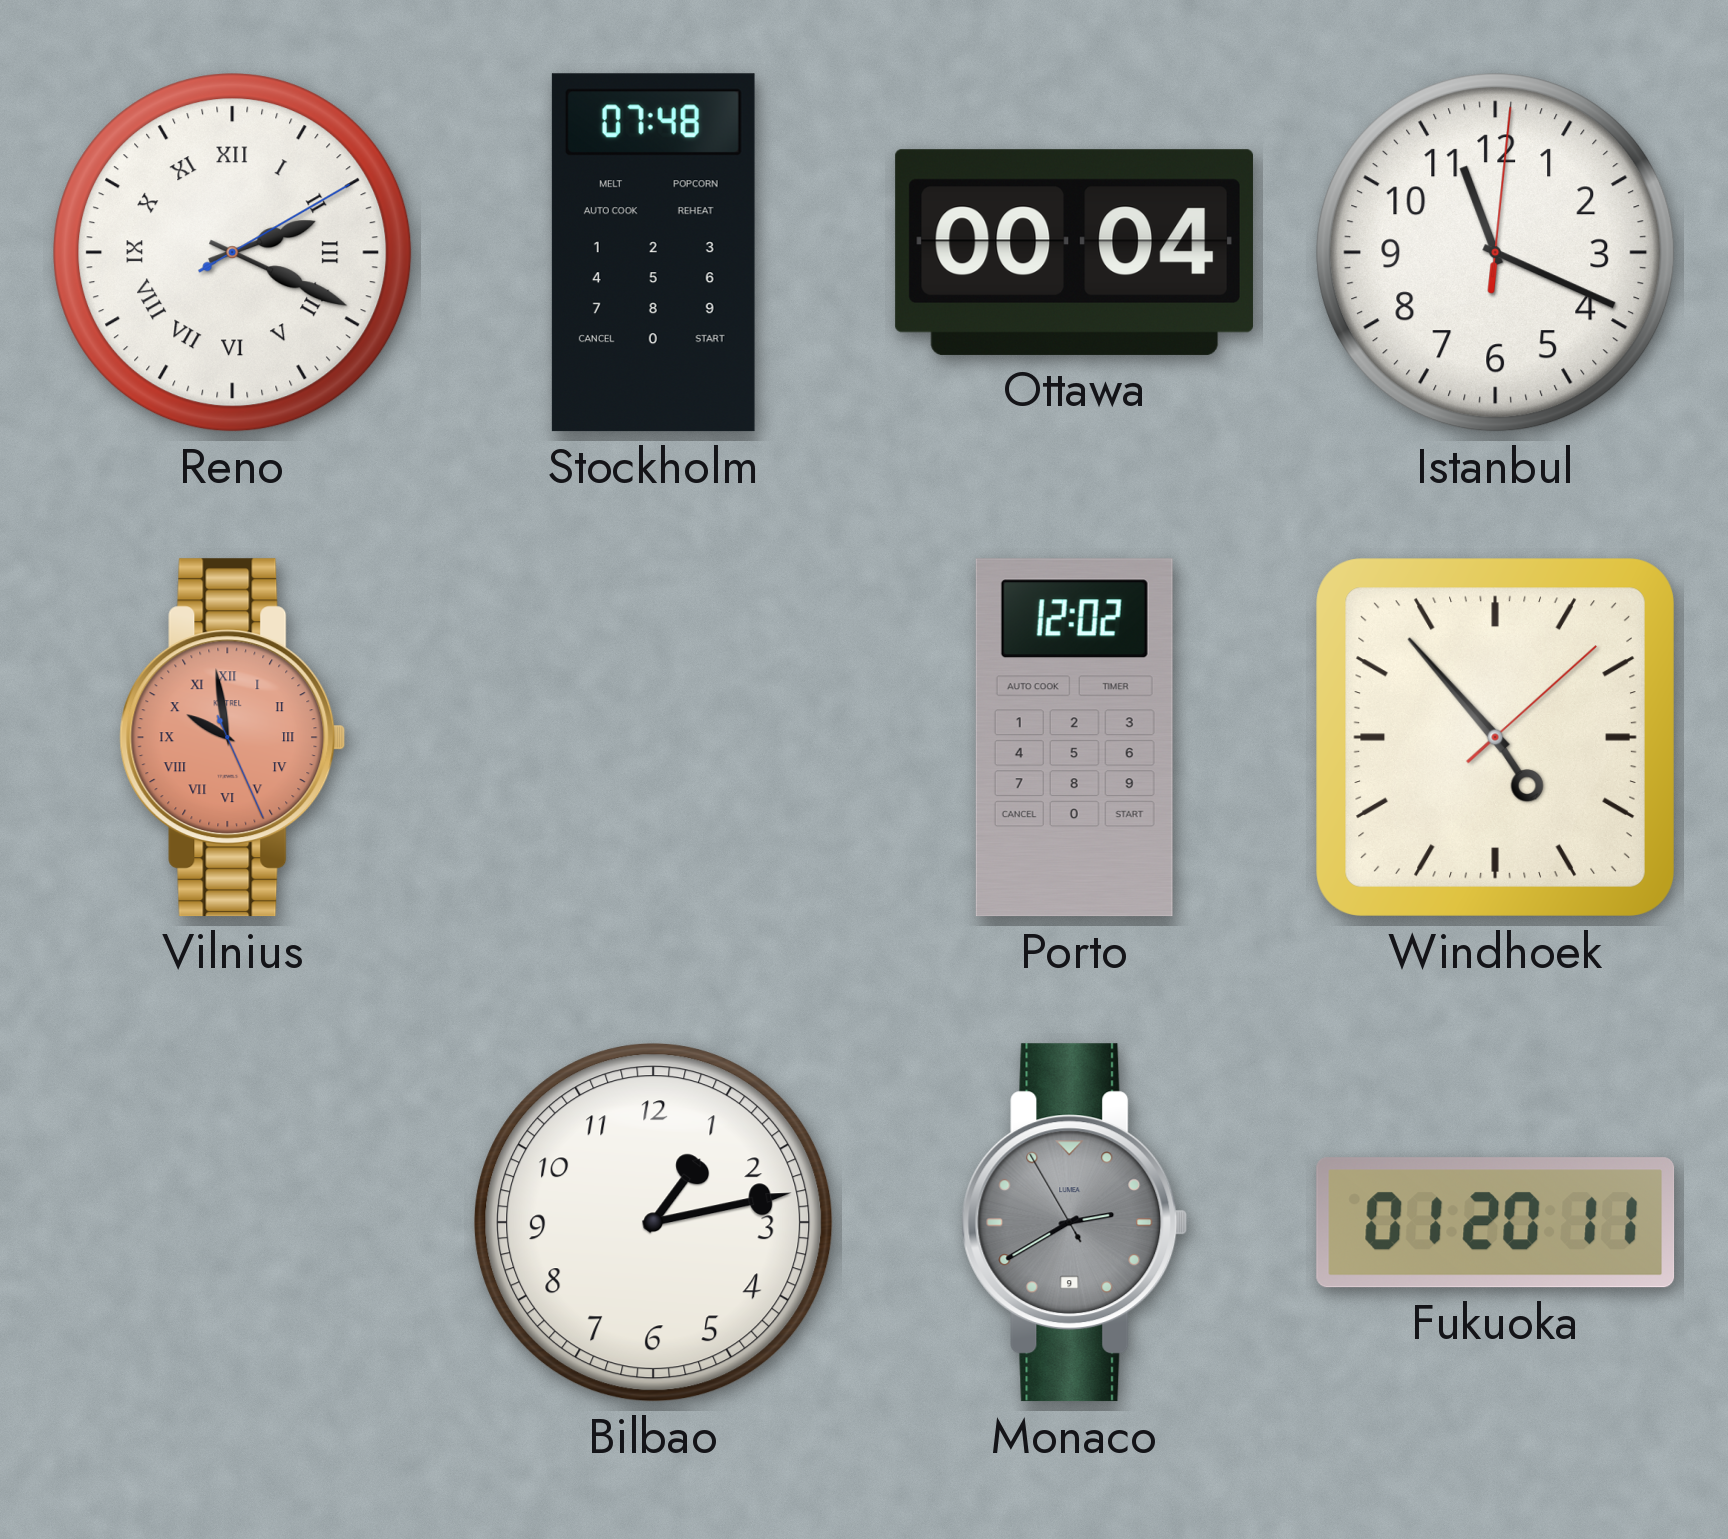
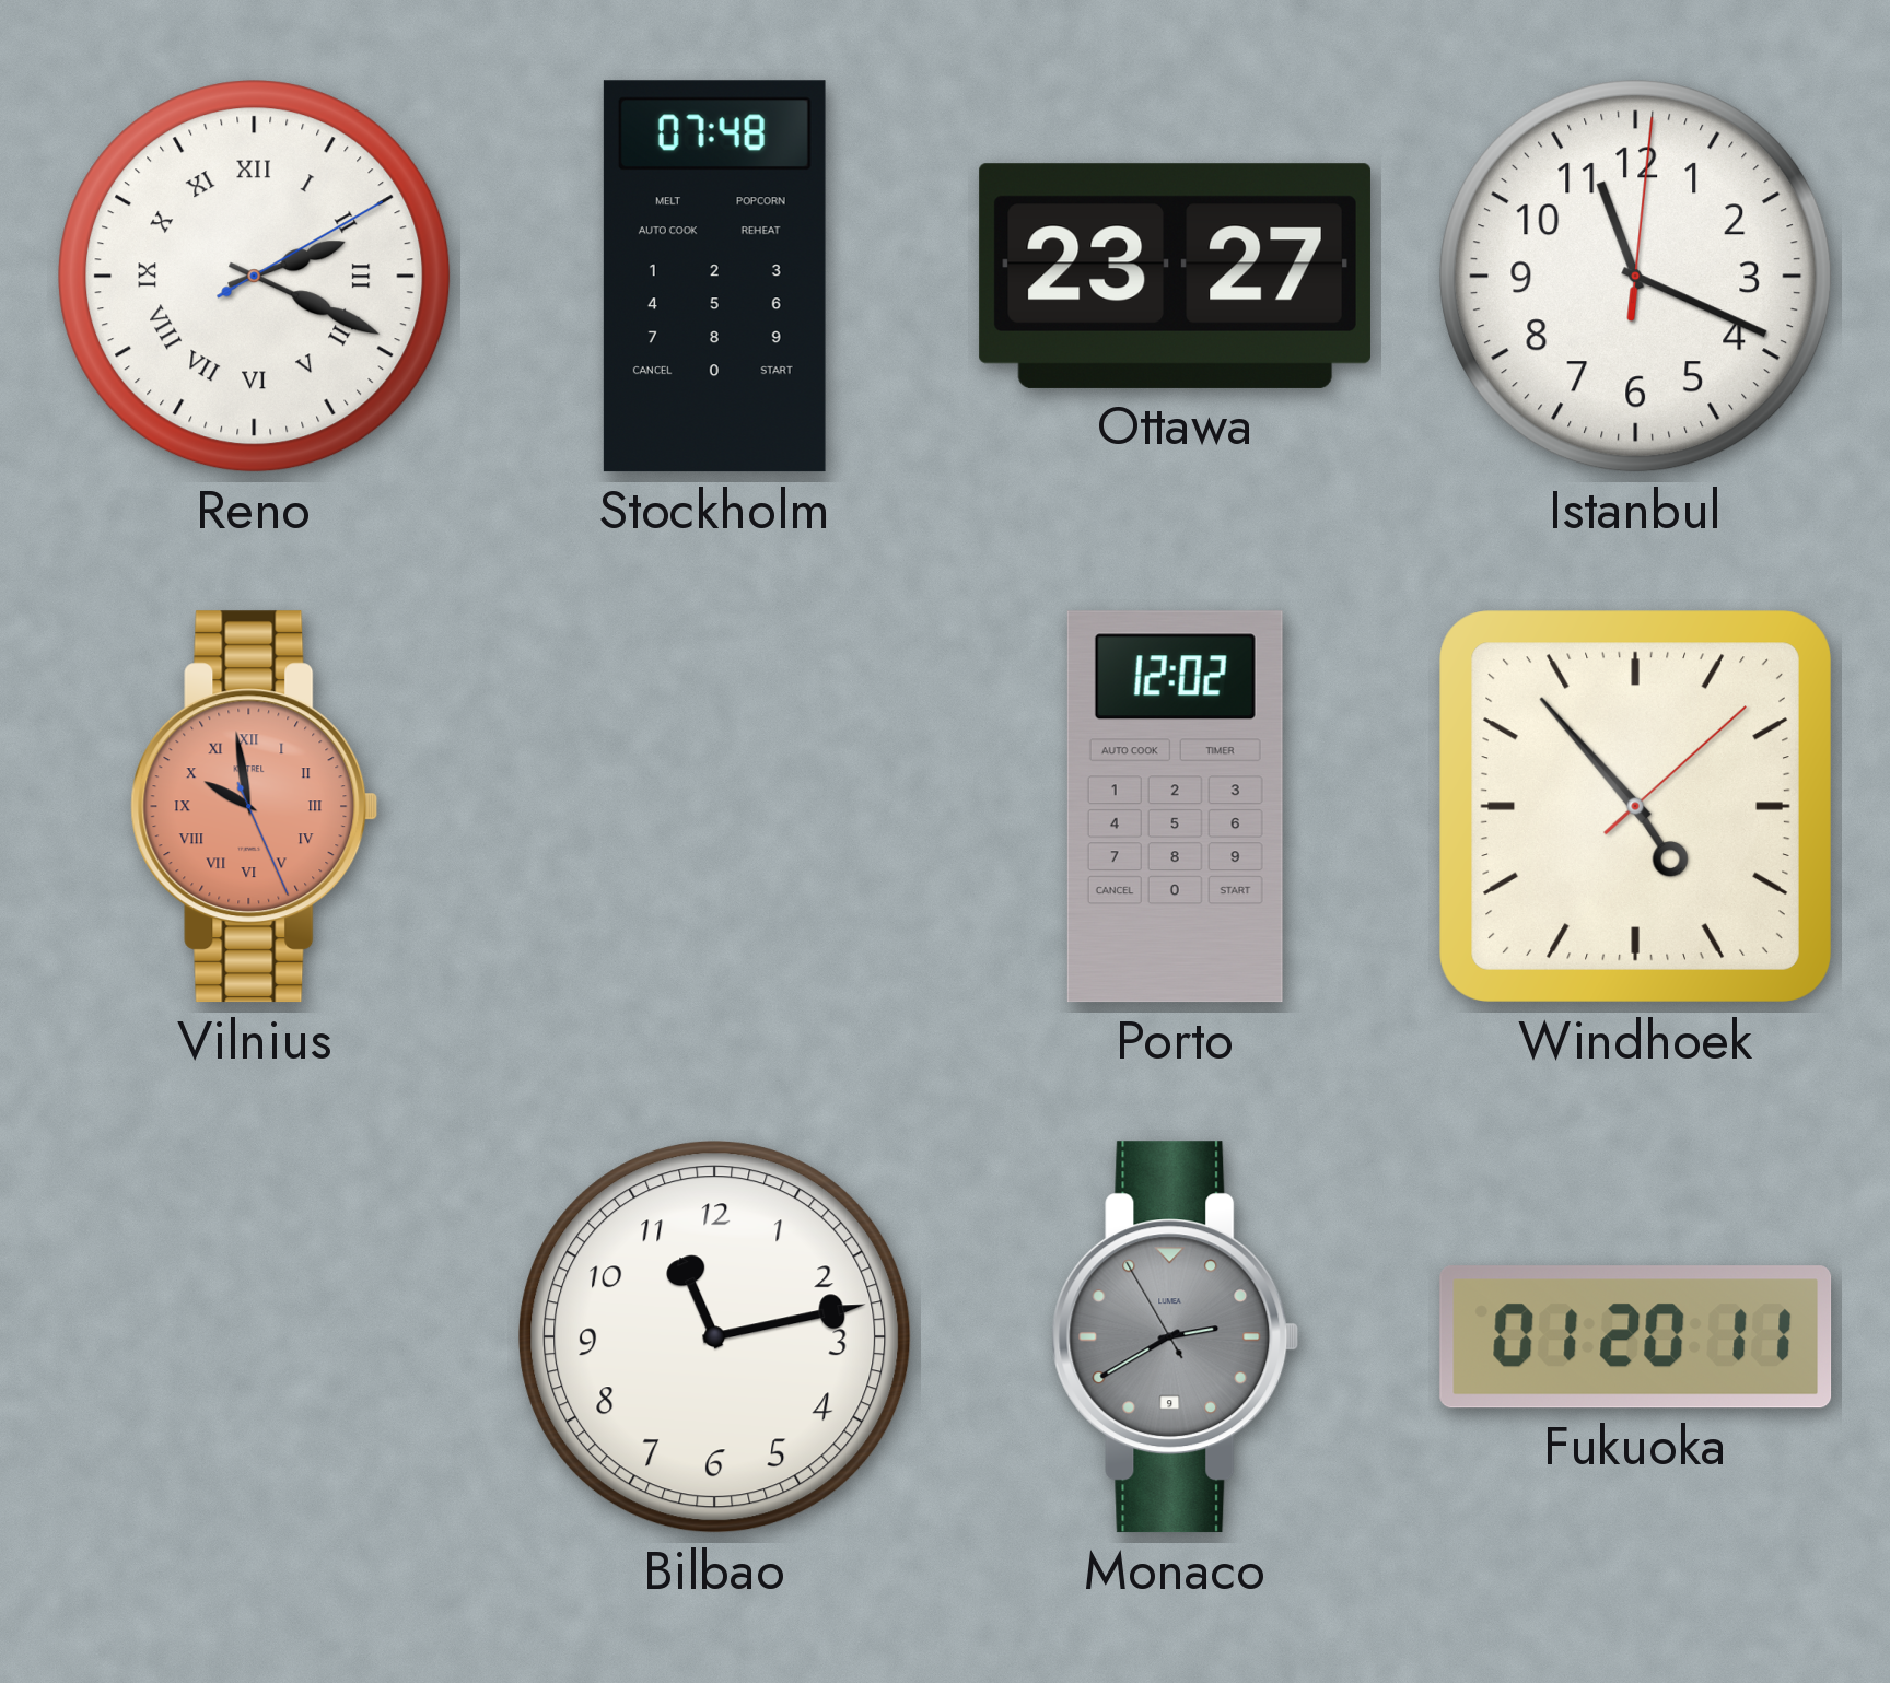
Ottawa: 00:04 -> 23:27
Bilbao: 1:13 -> 11:13
